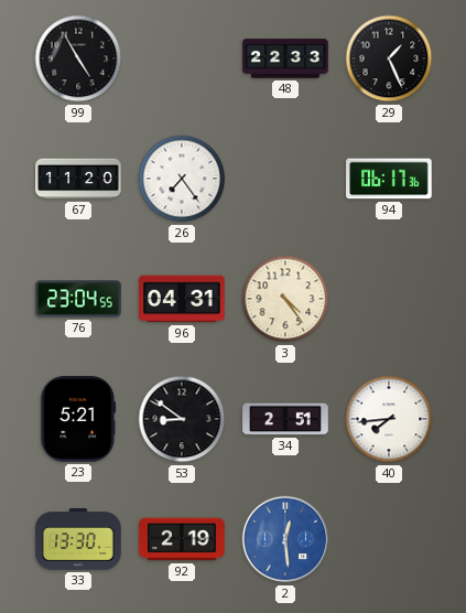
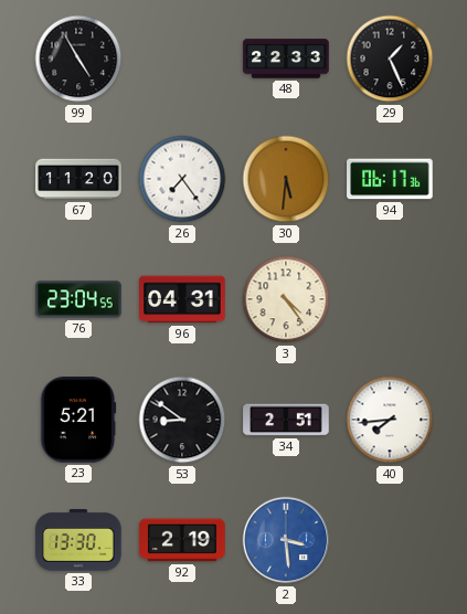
30: none -> 5:31
2: 12:29 -> 3:29
